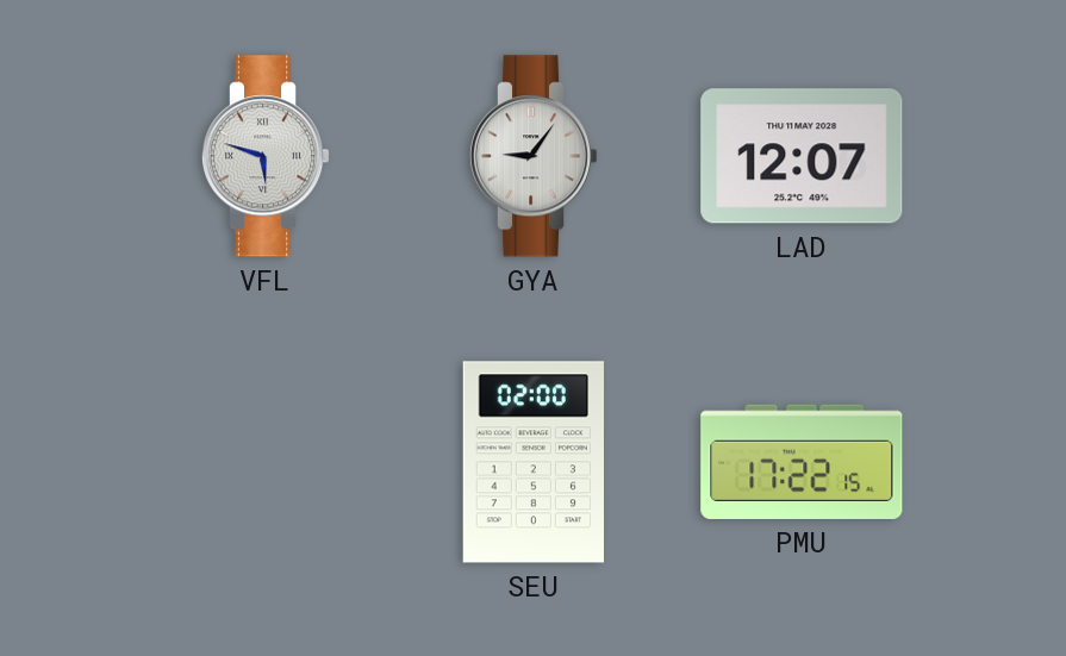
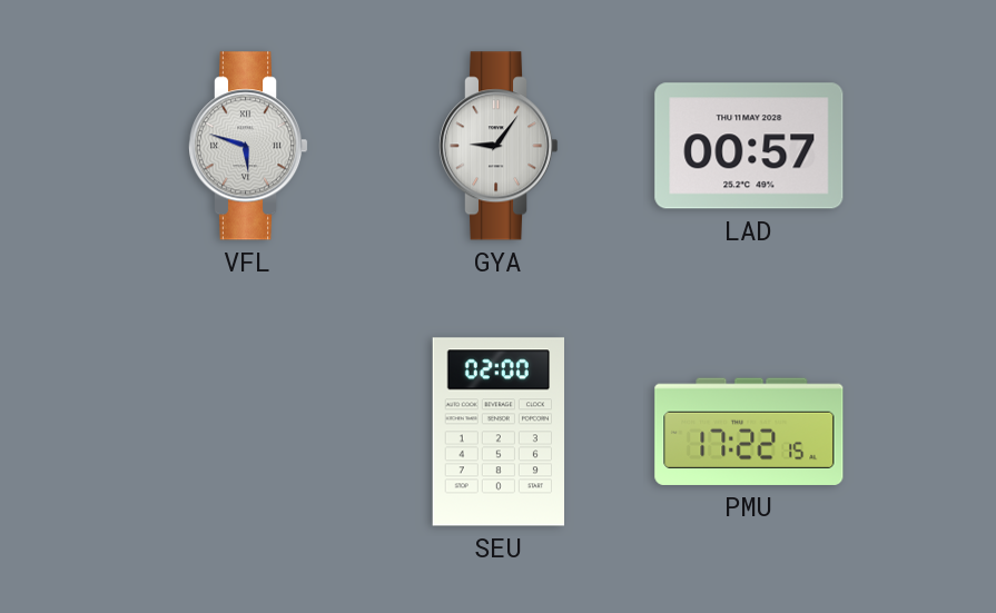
LAD: 12:07 -> 00:57
